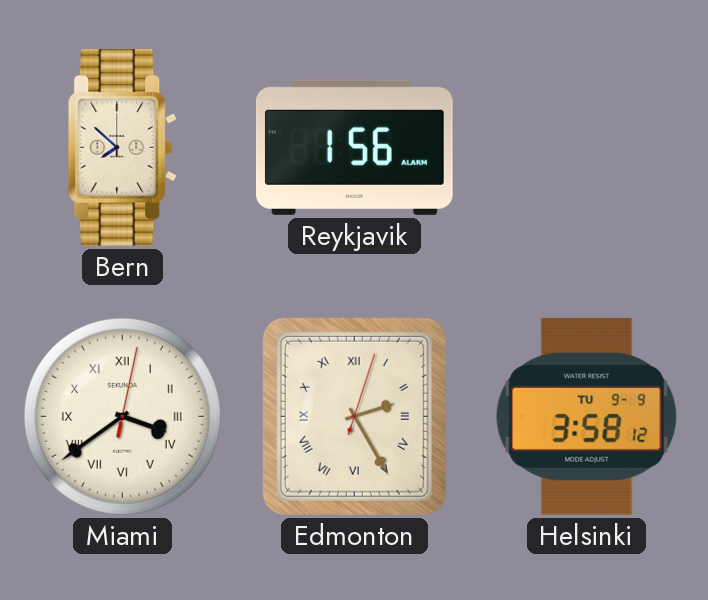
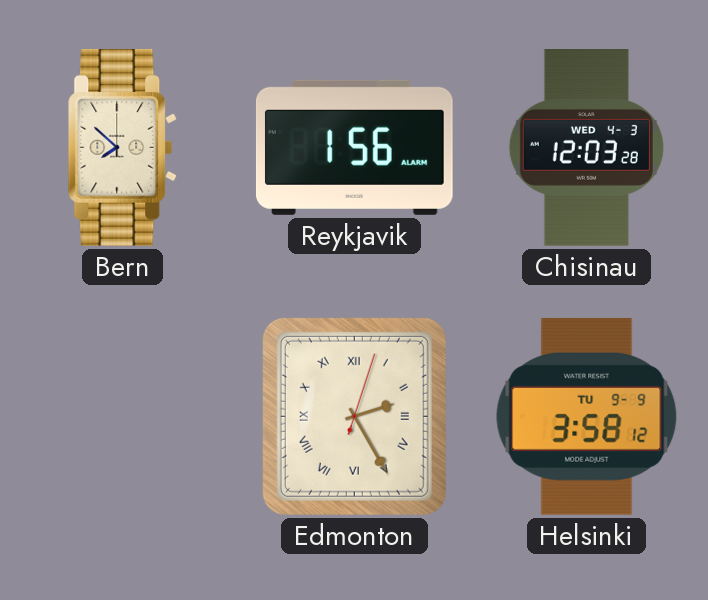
Chisinau: none -> 12:03
Miami: 3:39 -> none
